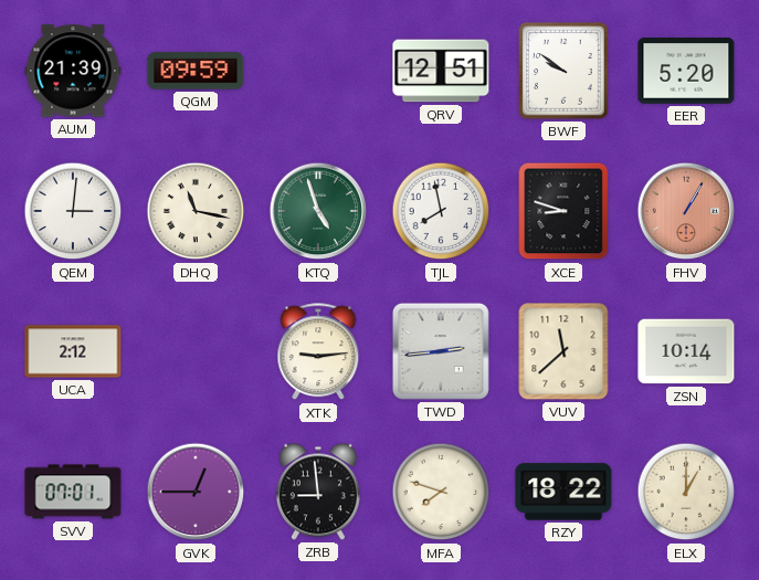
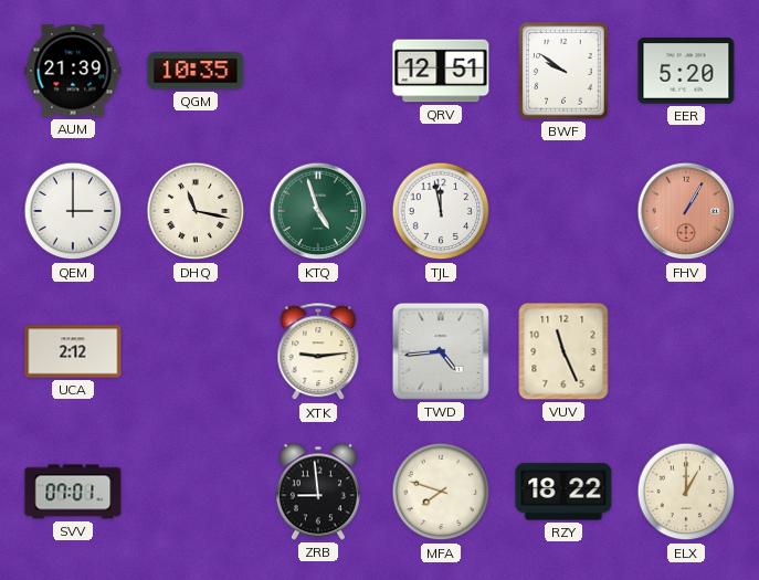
QGM: 09:59 -> 10:35
QEM: 3:01 -> 3:00
TJL: 7:58 -> 11:58
XCE: 8:48 -> none
TWD: 2:44 -> 4:44
VUV: 11:38 -> 11:26
ZSN: 10:14 -> none
GVK: 12:45 -> none
